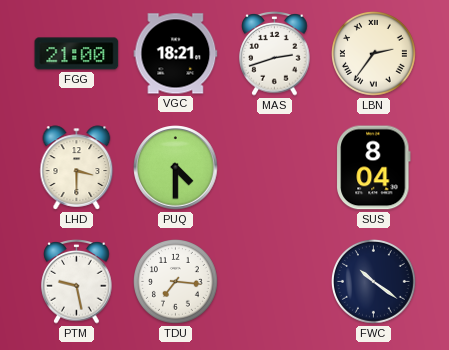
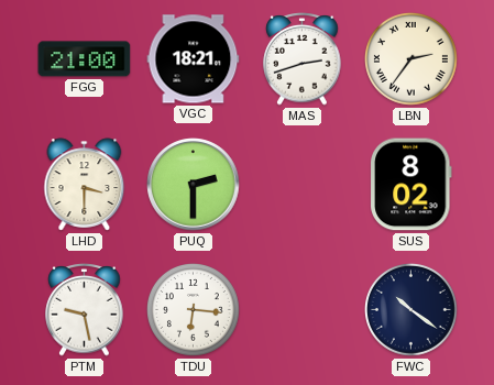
PUQ: 4:30 -> 2:30
SUS: 8:04 -> 8:02
TDU: 7:16 -> 6:16
